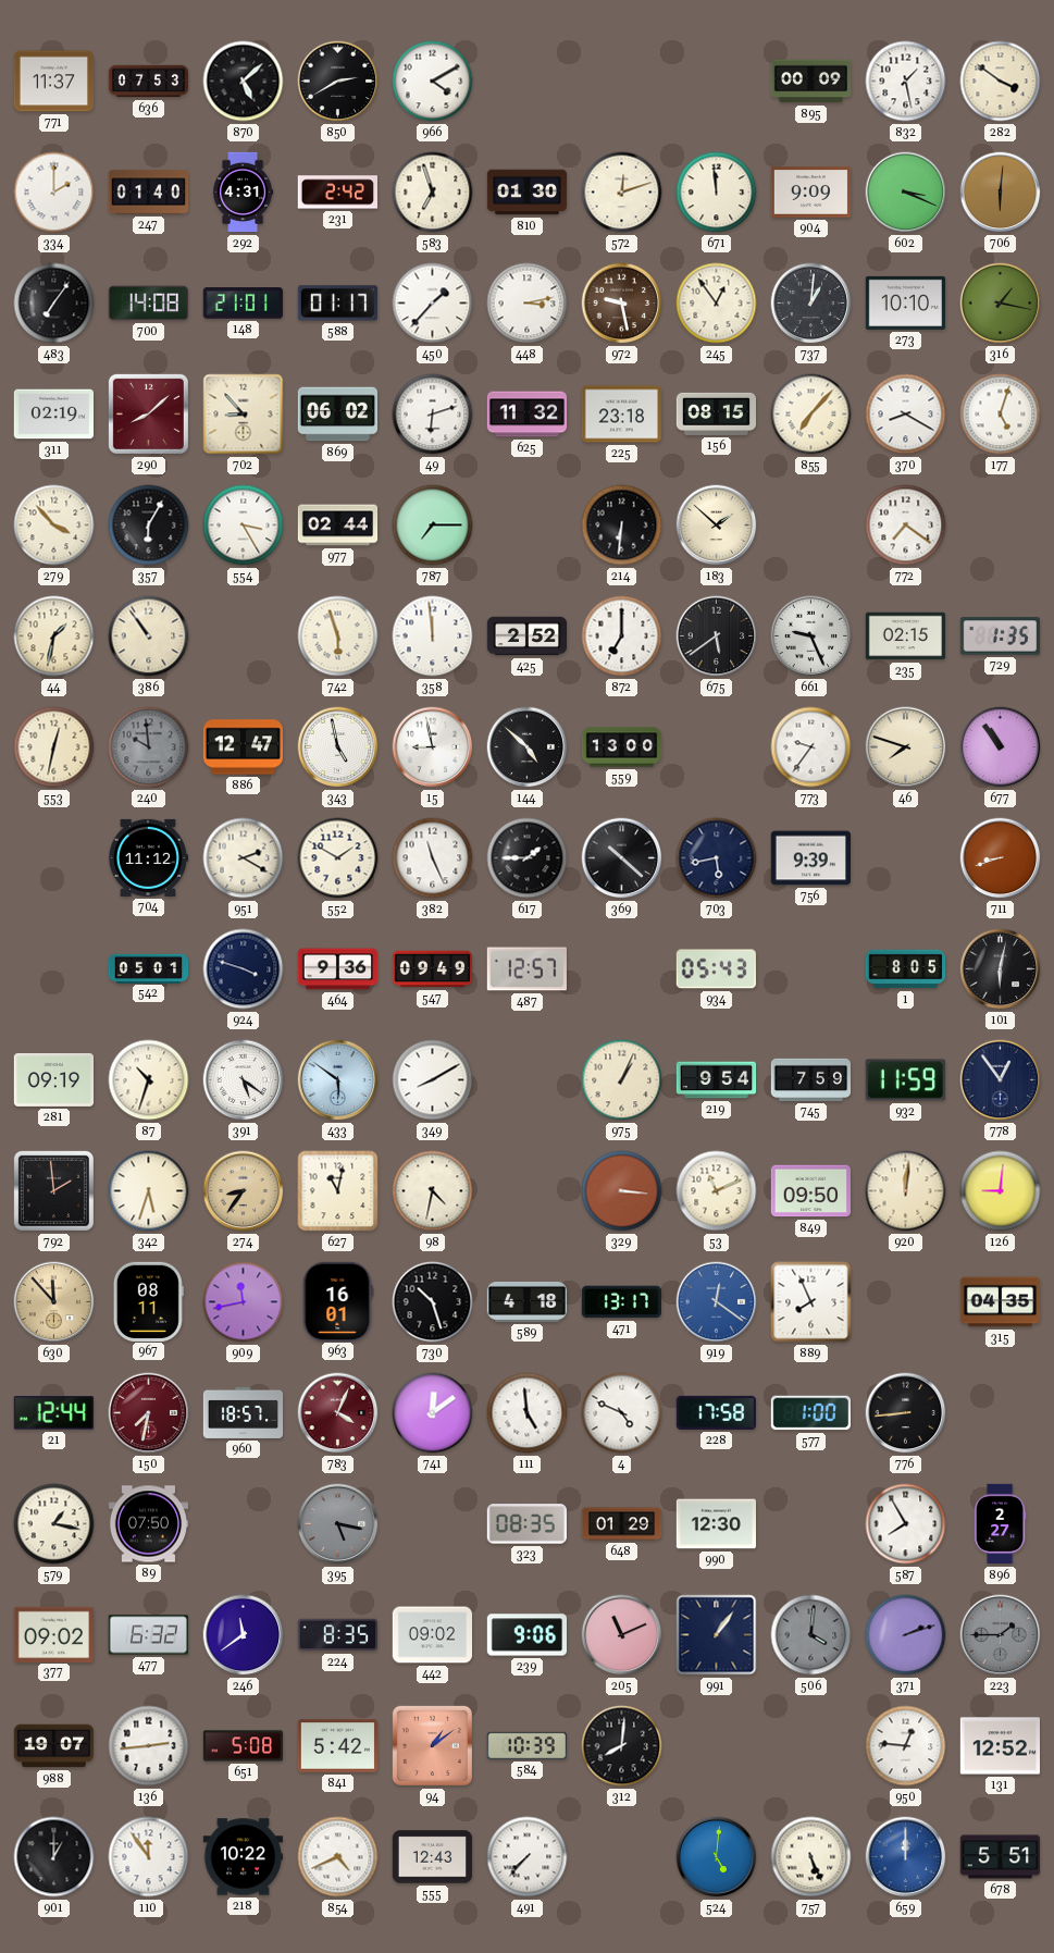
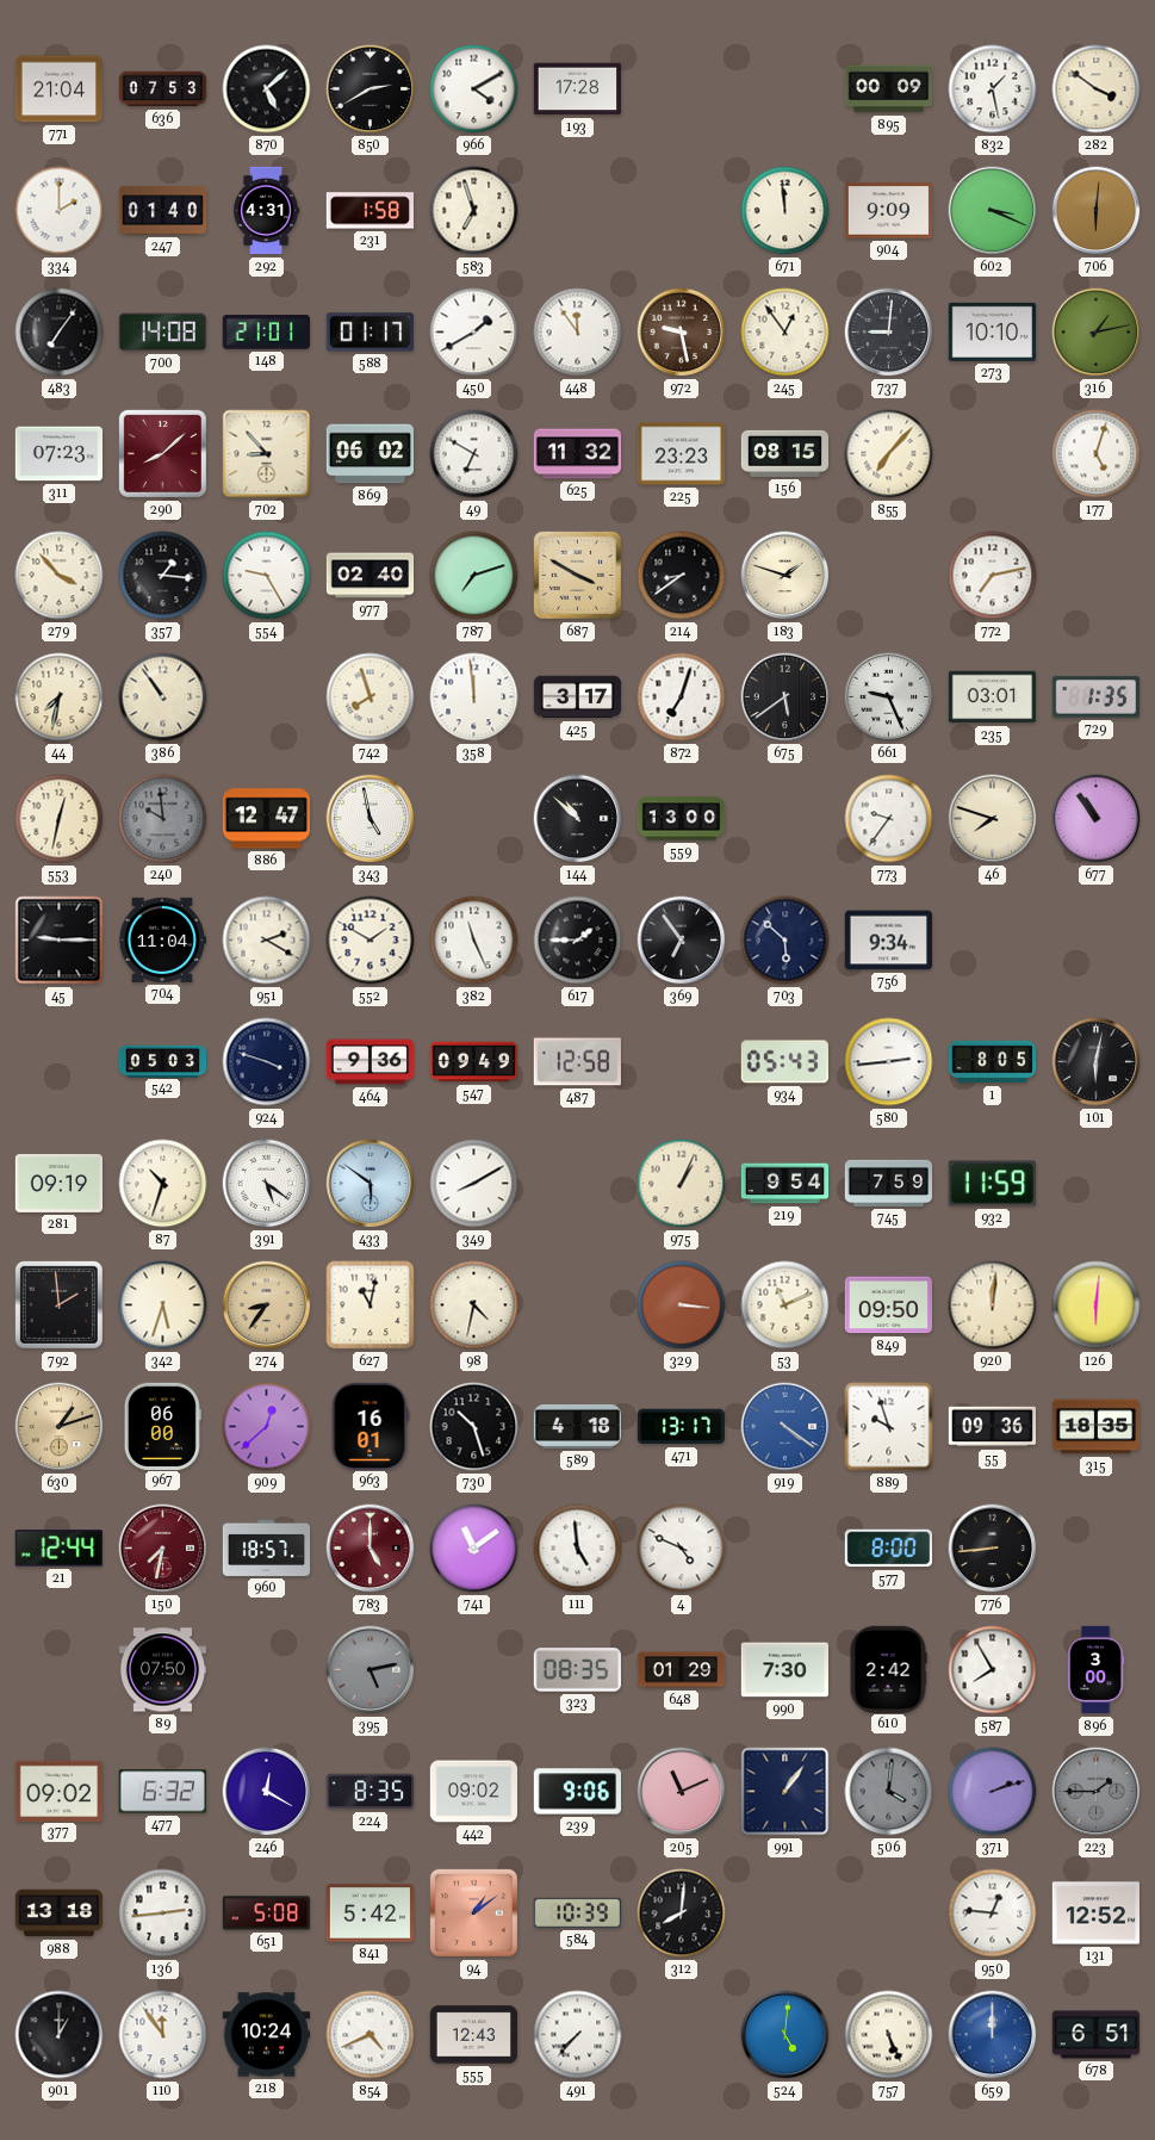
771: 11:37 -> 21:04
193: none -> 17:28
231: 2:42 -> 1:58
810: 01:30 -> none
572: 12:12 -> none
450: 1:37 -> 1:40
448: 3:13 -> 11:54
737: 1:01 -> 9:01
316: 1:17 -> 1:13
311: 02:19 -> 07:23
49: 6:12 -> 6:50
225: 23:18 -> 23:23
370: 8:20 -> none
357: 6:05 -> 1:16
554: 3:25 -> 9:25
977: 02:44 -> 02:40
787: 7:15 -> 7:12
687: none -> 3:50
214: 6:31 -> 8:39
183: 1:52 -> 1:48
772: 7:21 -> 7:13
44: 1:32 -> 7:32
742: 5:57 -> 7:57
425: 2:52 -> 3:17
872: 7:00 -> 7:03
235: 02:15 -> 03:01
15: 8:58 -> none
144: 4:52 -> 10:52
45: none -> 9:15
704: 11:12 -> 11:04
369: 10:22 -> 6:54
703: 5:43 -> 5:52
756: 9:39 -> 9:34
711: 8:42 -> none
542: 05:01 -> 05:03
487: 12:57 -> 12:58
580: none -> 2:44
778: 12:54 -> none
126: 9:01 -> 6:01
630: 11:53 -> 1:12
967: 08:11 -> 06:00
909: 11:43 -> 12:38
919: 12:21 -> 4:21
889: 7:56 -> 9:57
55: none -> 09:36
315: 04:35 -> 18:35
783: 4:04 -> 5:00
741: 12:09 -> 11:09
228: 17:58 -> none
577: 1:00 -> 8:00
579: 1:17 -> none
395: 5:17 -> 5:13
990: 12:30 -> 7:30
610: none -> 2:42
896: 2:27 -> 3:00
246: 11:39 -> 12:20
988: 19:07 -> 13:18
218: 10:22 -> 10:24
678: 5:51 -> 6:51
